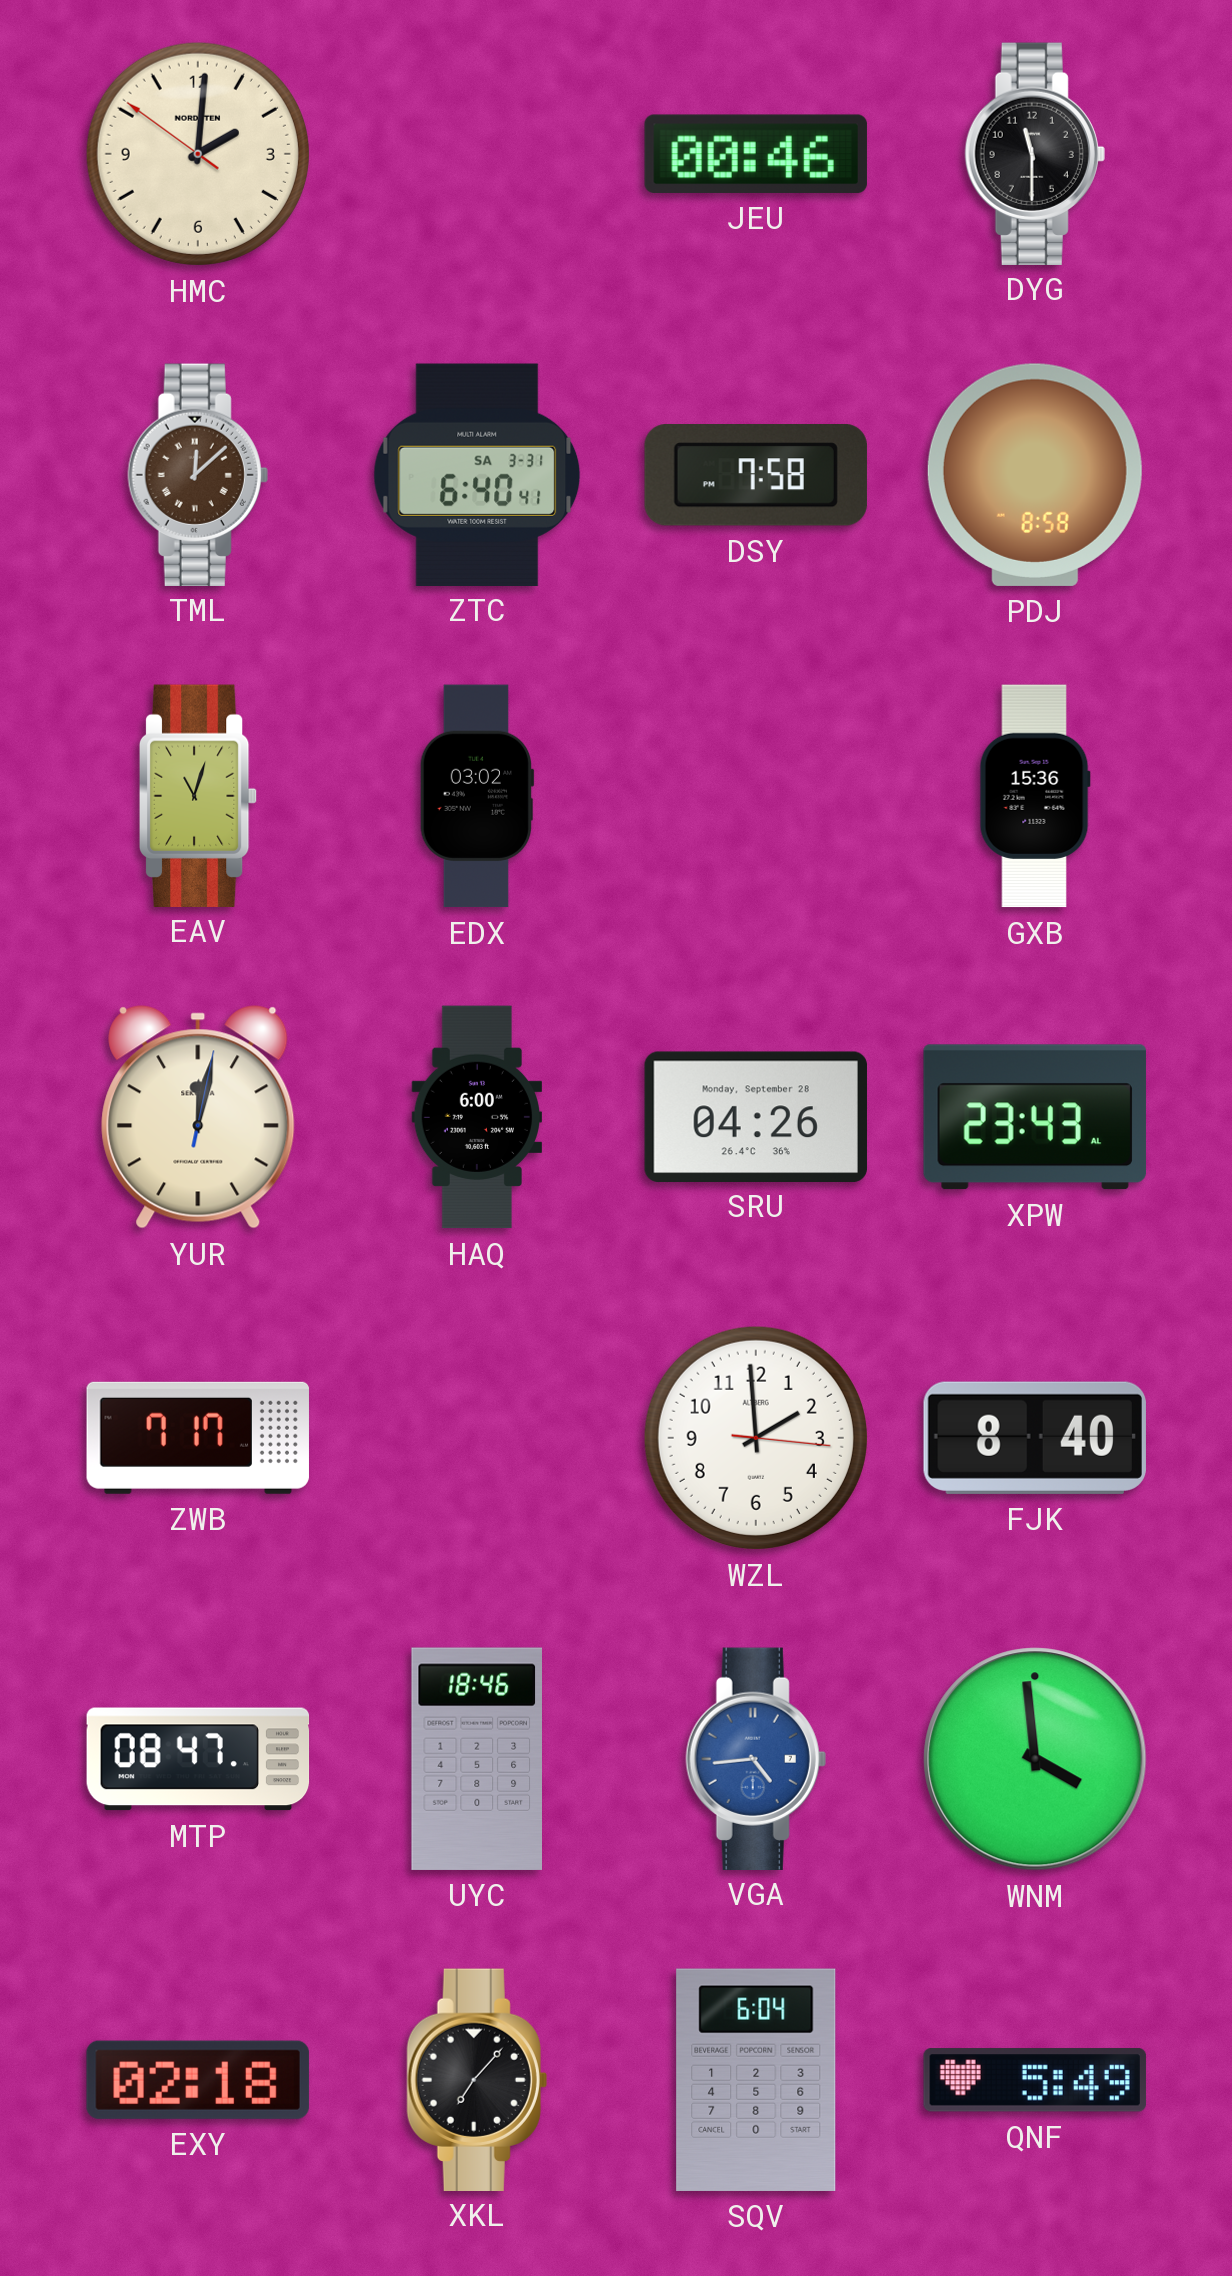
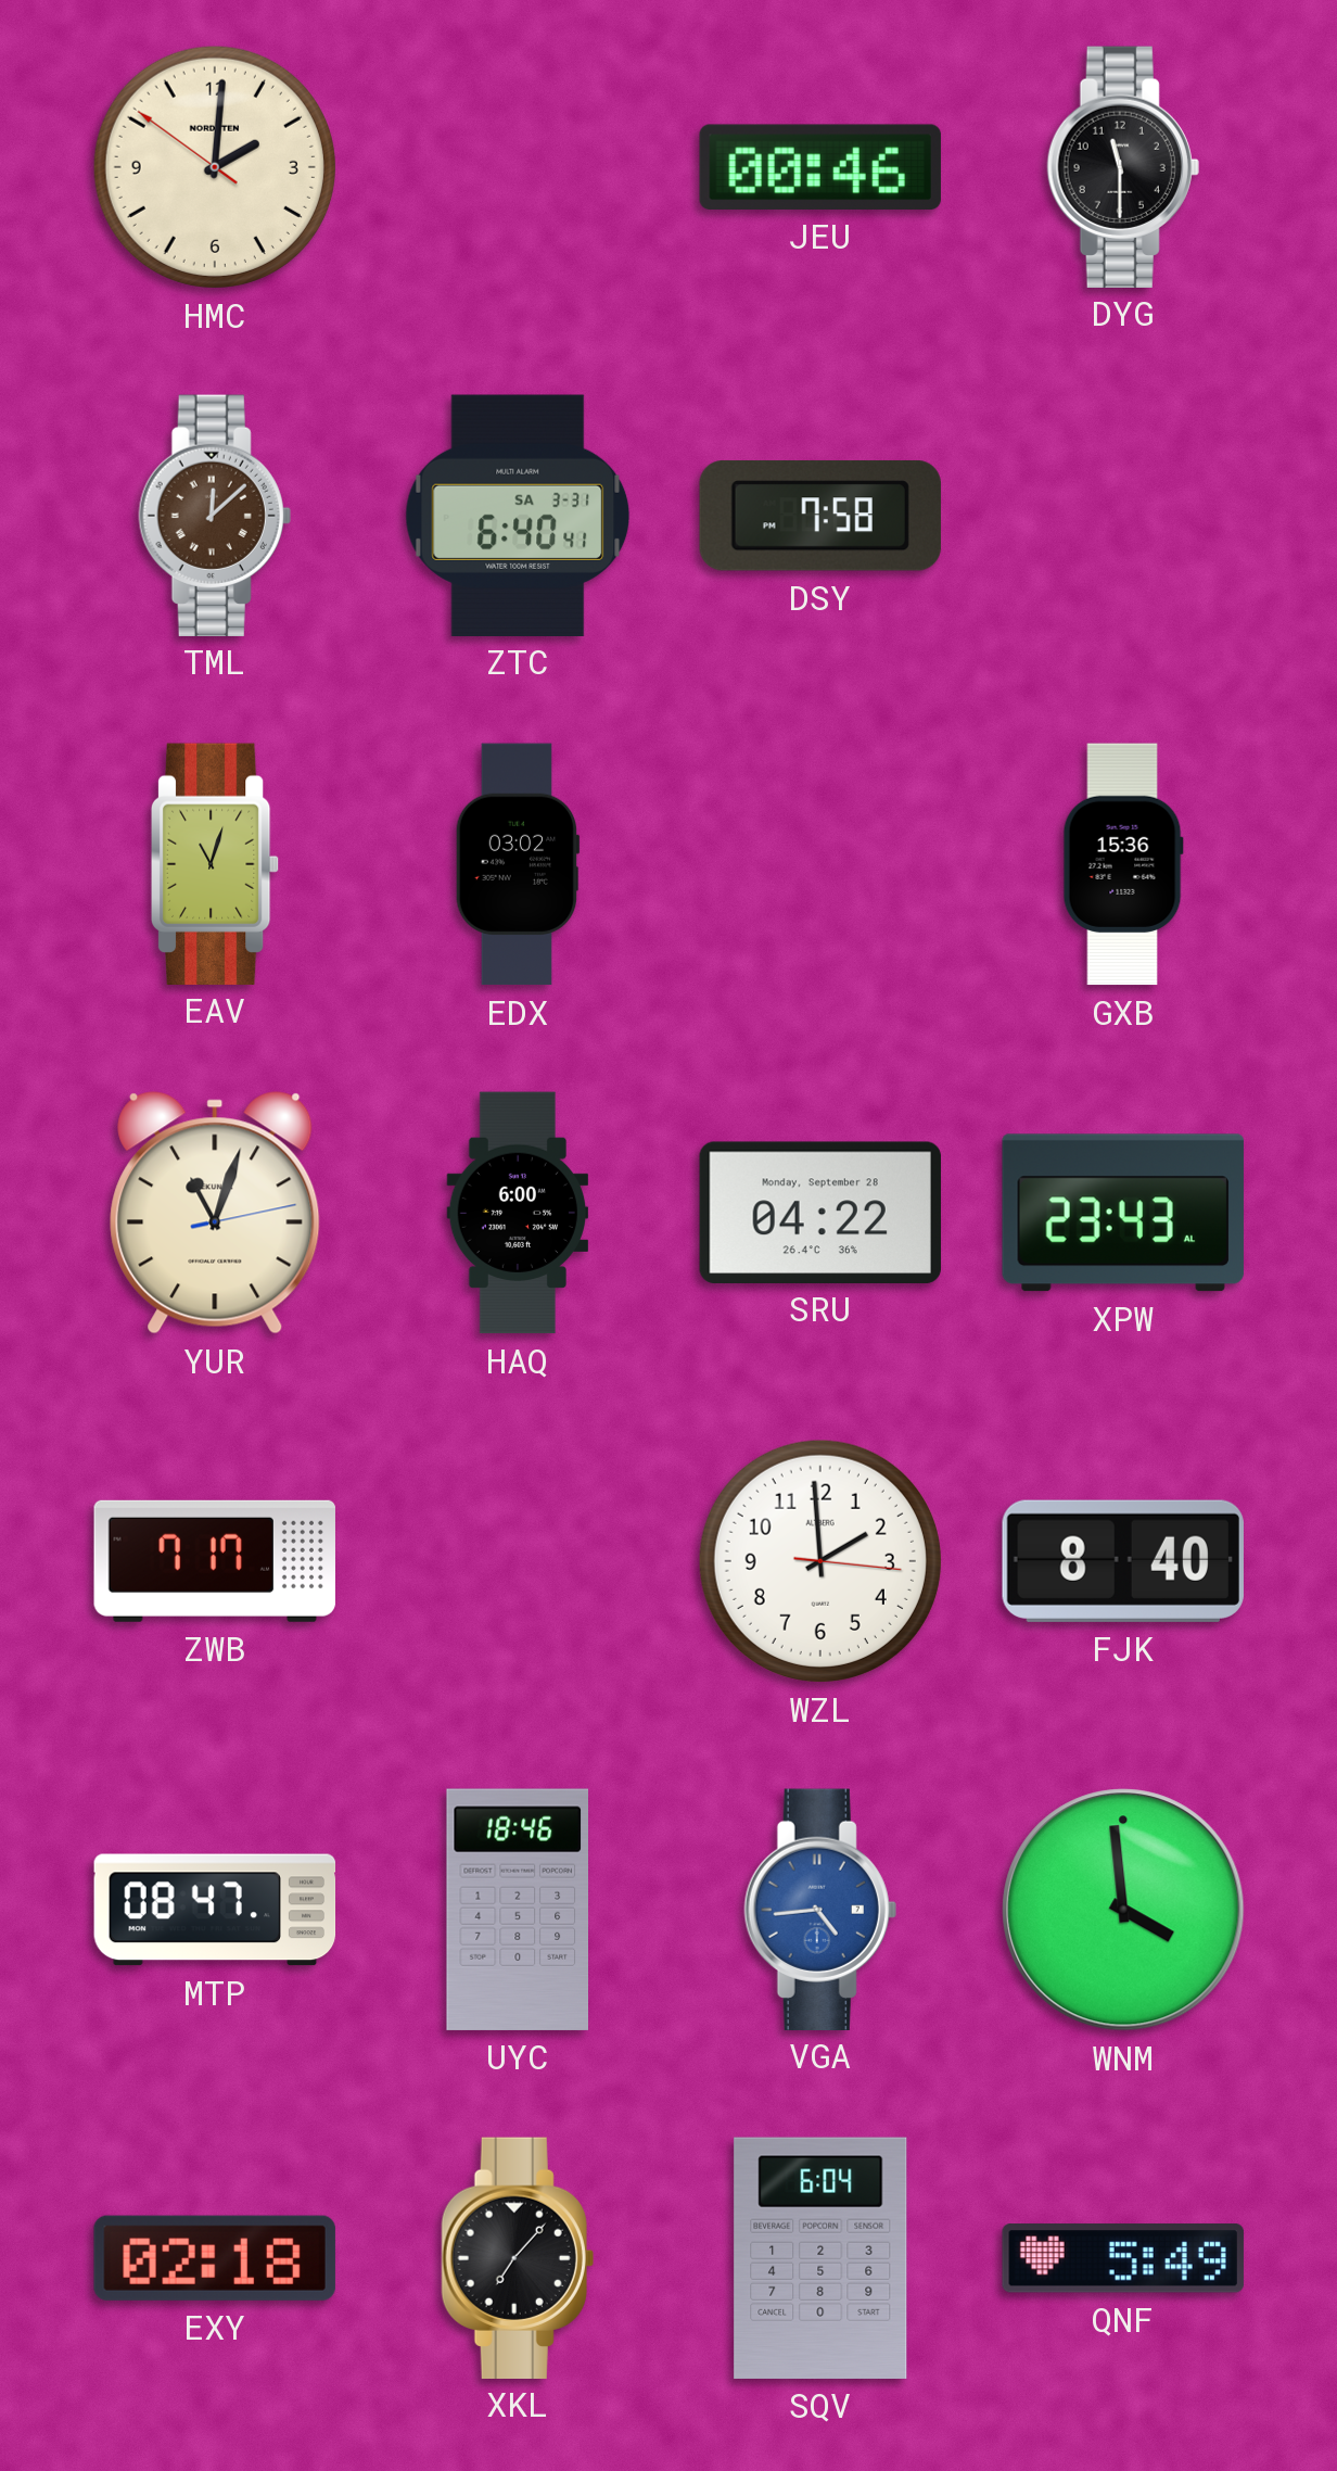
PDJ: 8:58 -> none
YUR: 12:02 -> 11:03
SRU: 04:26 -> 04:22
